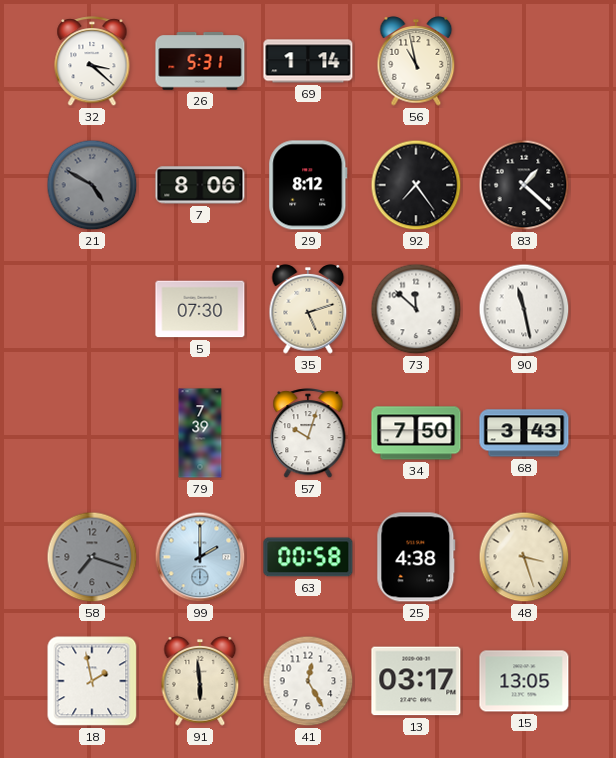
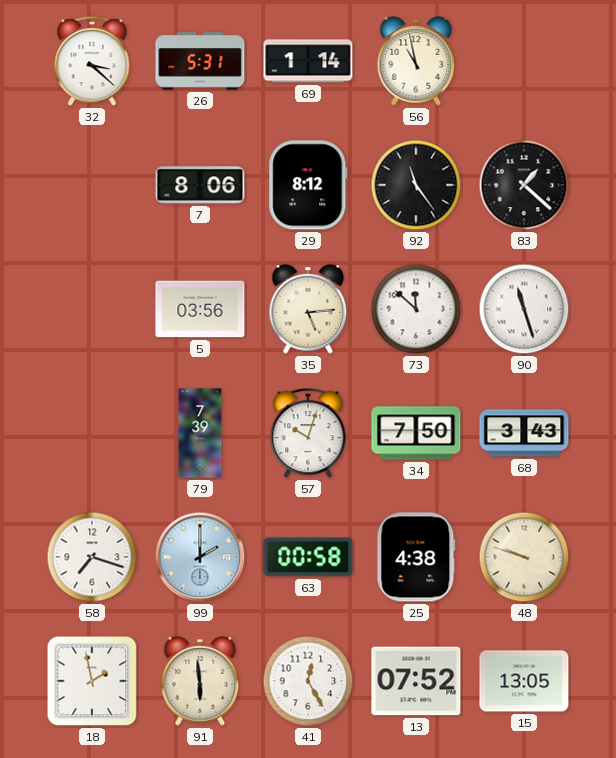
21: 4:50 -> none
92: 7:24 -> 11:24
5: 07:30 -> 03:56
35: 5:12 -> 5:14
90: 11:28 -> 11:27
58 dial: grey -> white
48: 3:27 -> 9:48
13: 03:17 -> 07:52
